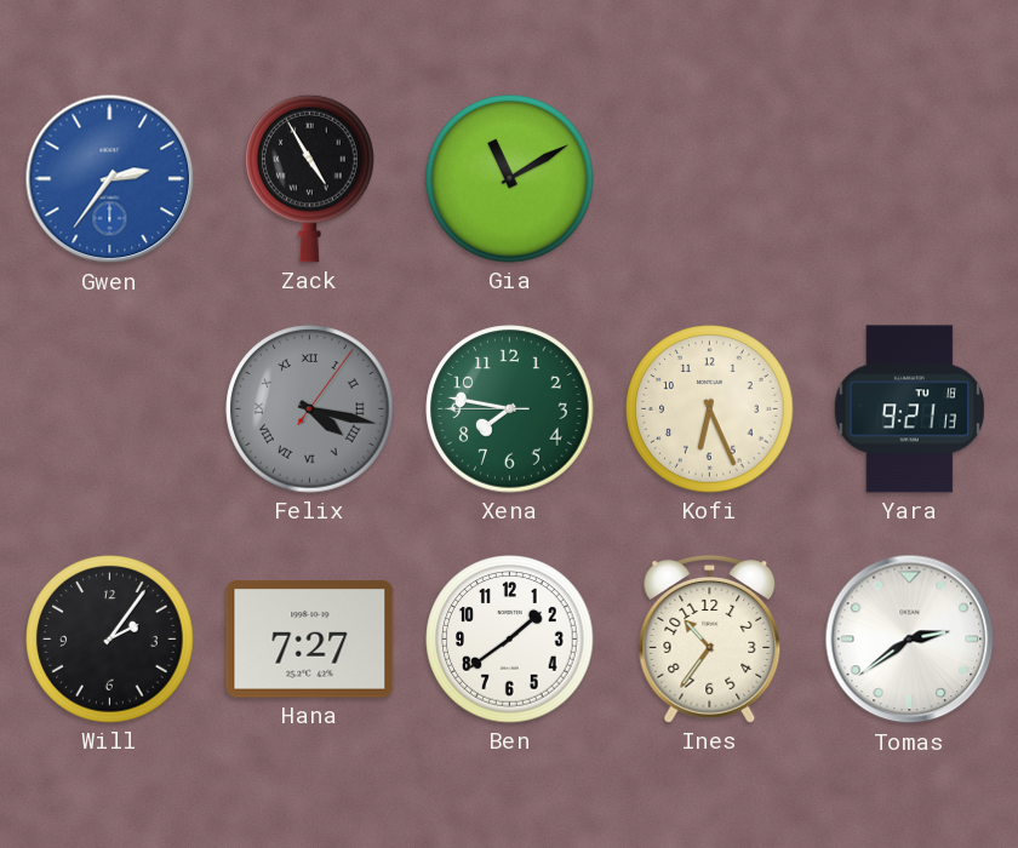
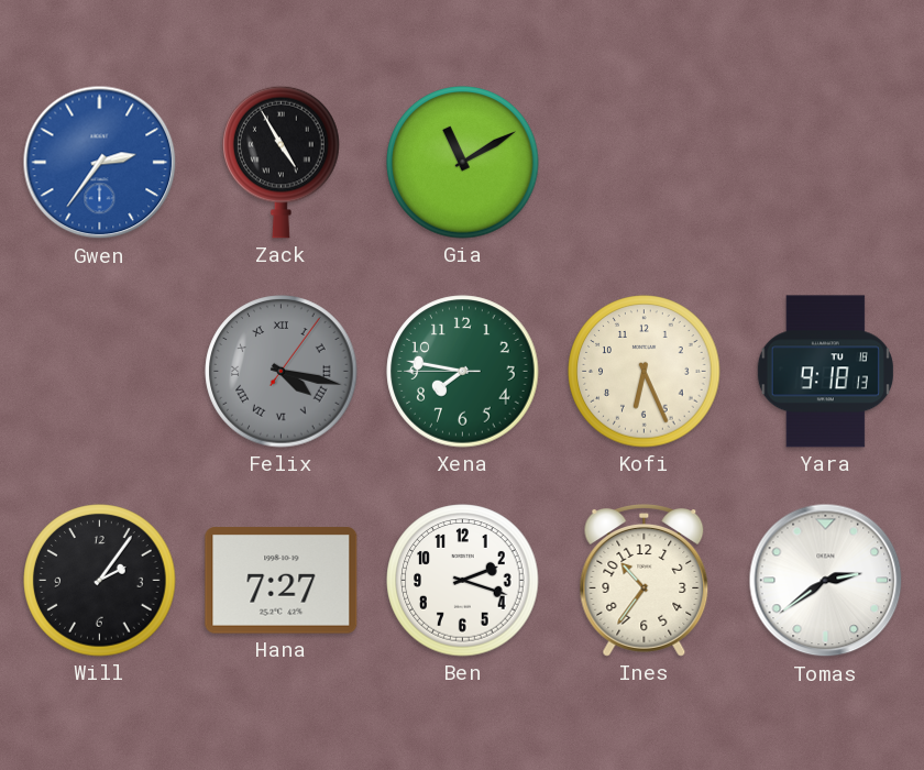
Yara: 9:21 -> 9:18
Ben: 1:39 -> 2:18
